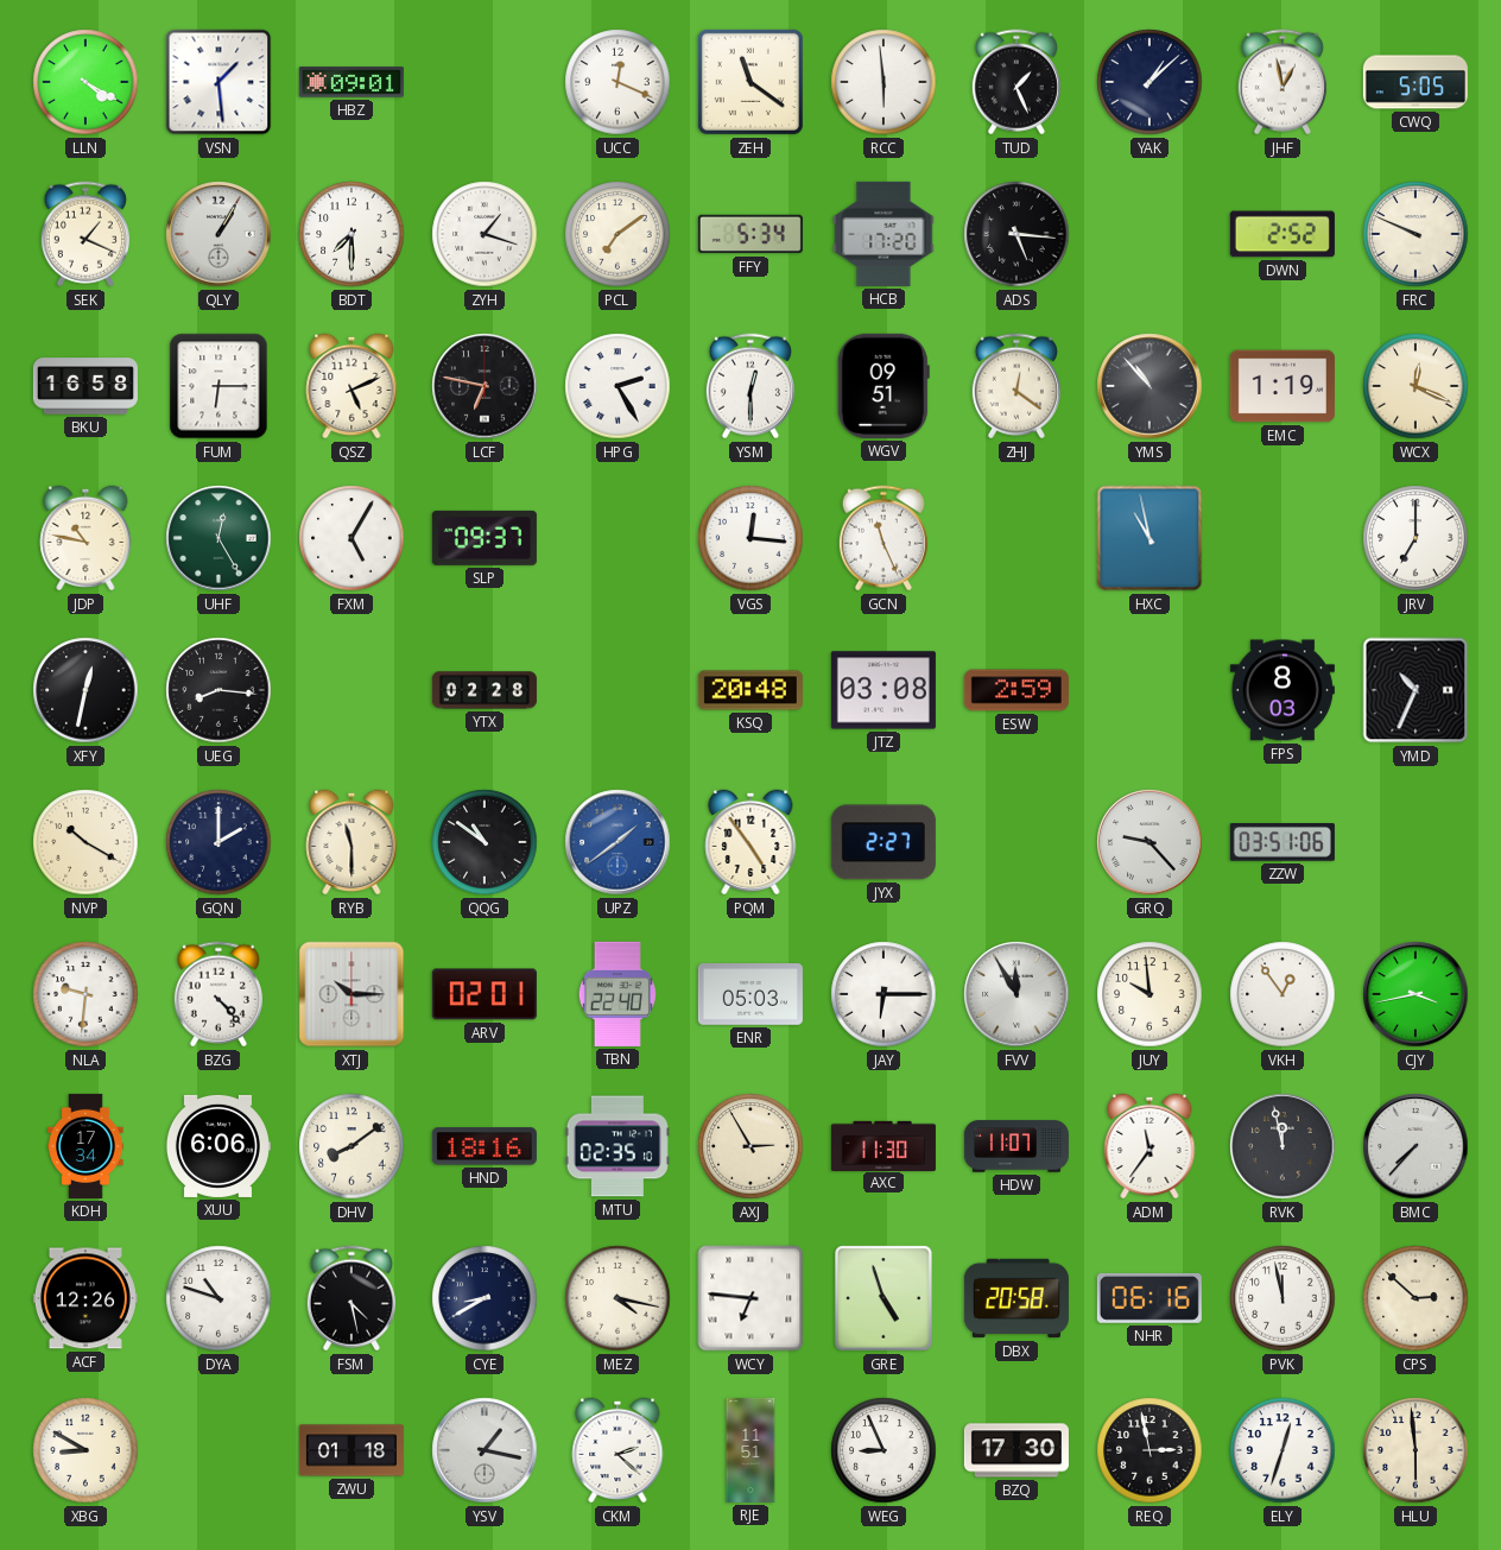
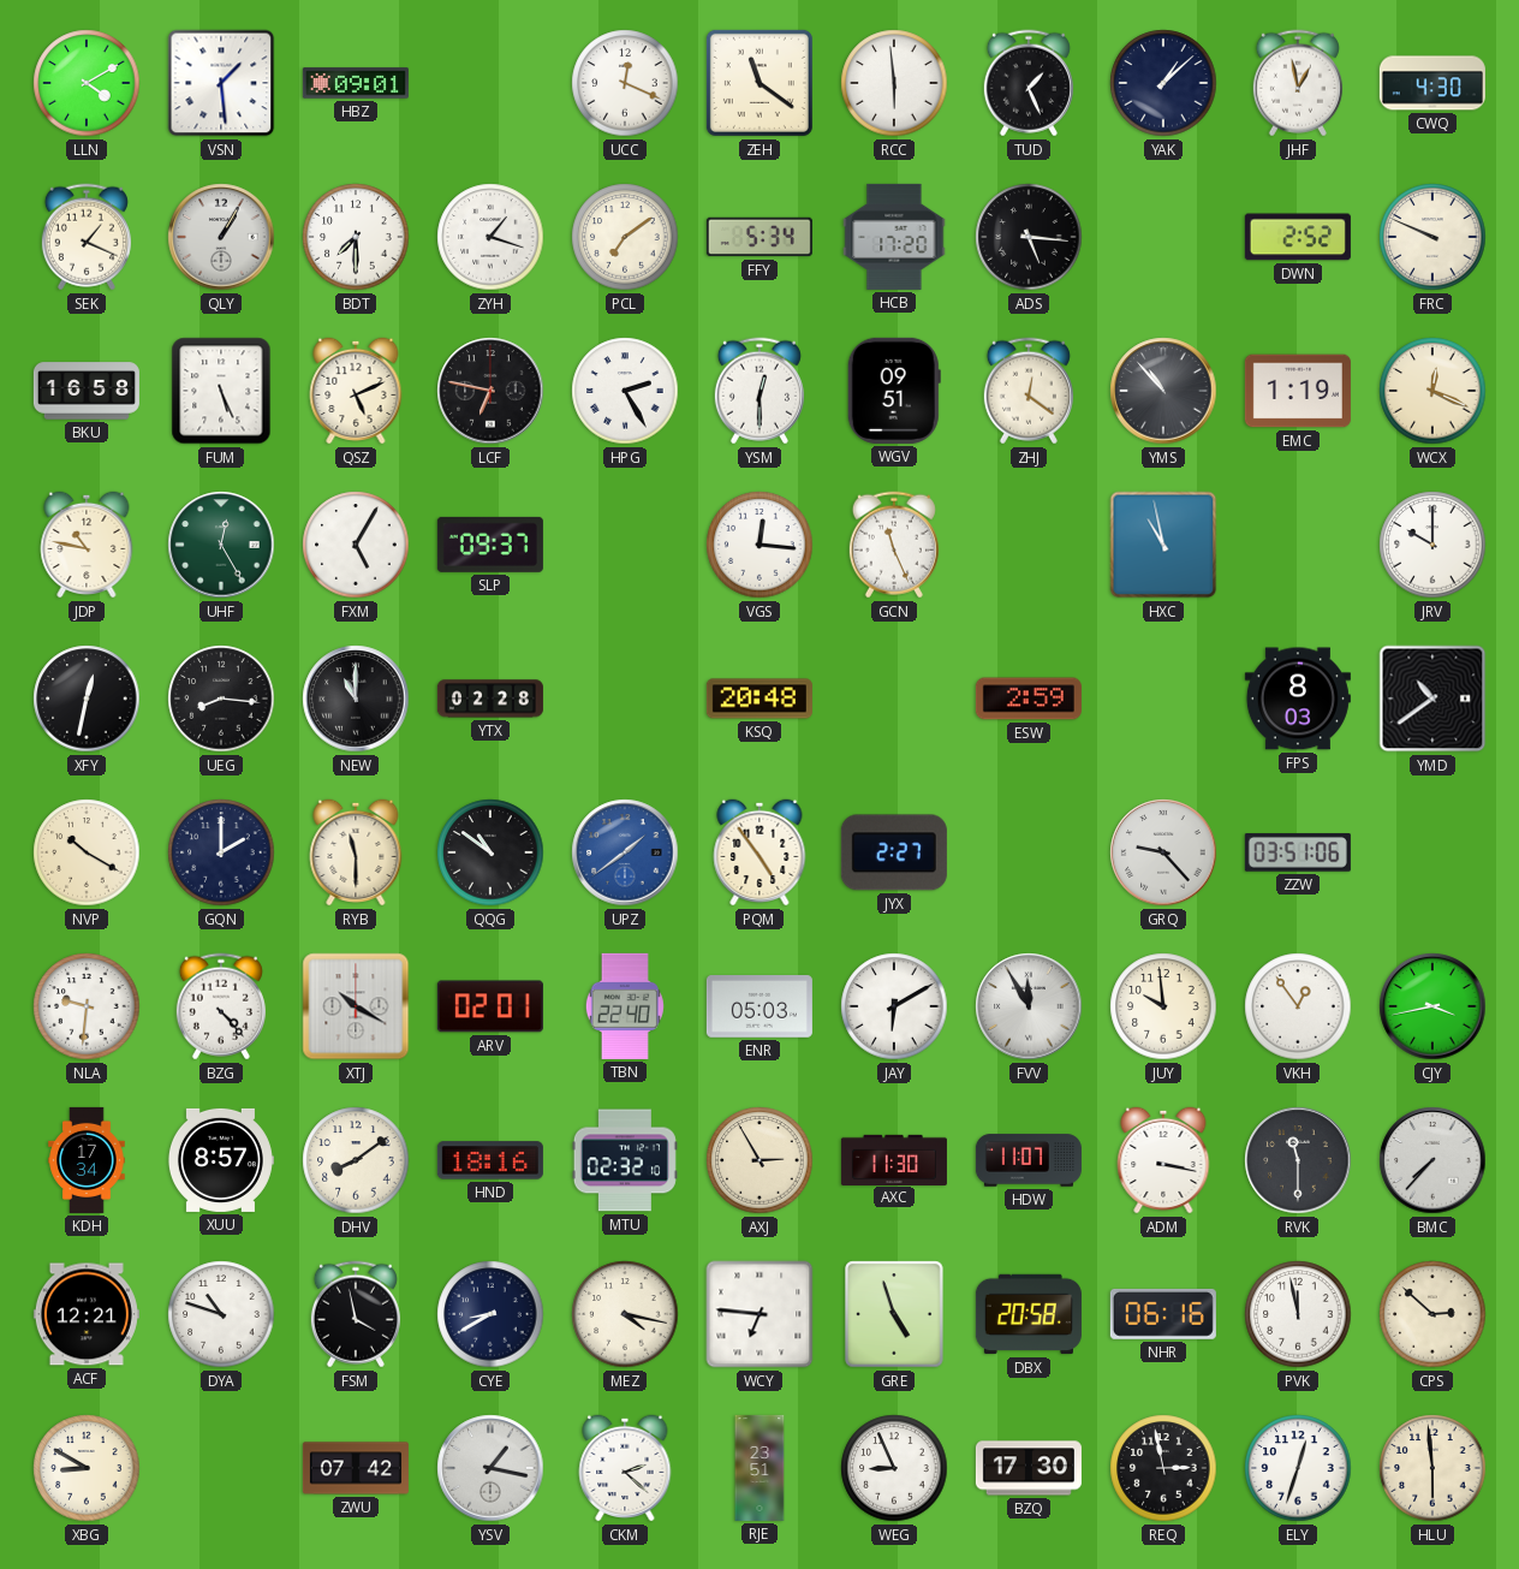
LLN: 4:20 -> 4:10
CWQ: 5:05 -> 4:30
FUM: 6:15 -> 5:26
JRV: 7:00 -> 10:00
NEW: none -> 11:00
JTZ: 03:08 -> none
YMD: 10:34 -> 10:39
XTJ: 10:15 -> 10:20
JAY: 6:15 -> 6:10
XUU: 6:06 -> 8:57
MTU: 02:35 -> 02:32
ADM: 11:36 -> 3:17
RVK: 11:58 -> 11:30
ACF: 12:26 -> 12:21
FSM: 4:28 -> 3:58
ZWU: 01:18 -> 07:42
RJE: 11:51 -> 23:51
